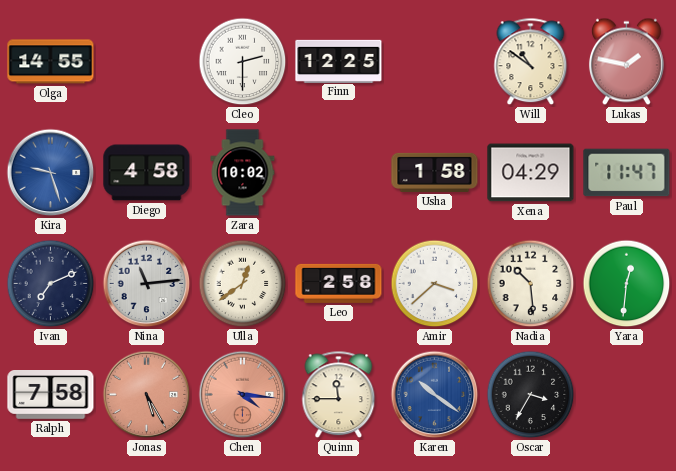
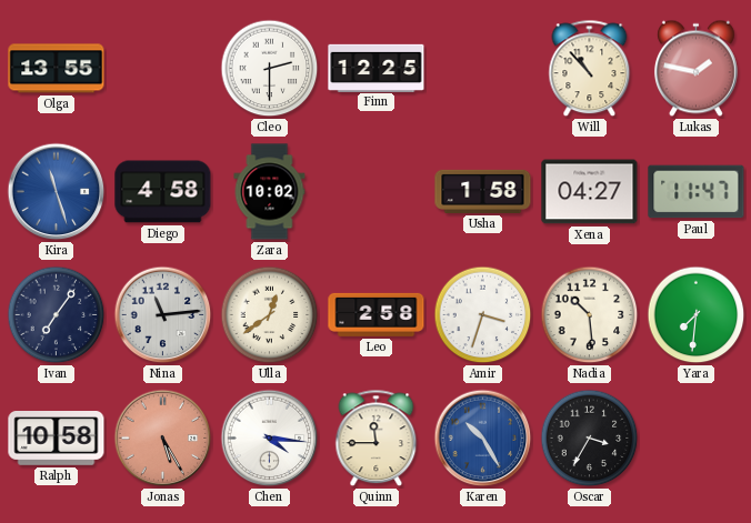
Olga: 14:55 -> 13:55
Will: 10:51 -> 10:53
Kira: 9:27 -> 11:27
Xena: 04:29 -> 04:27
Ivan: 7:11 -> 7:06
Amir: 3:38 -> 3:33
Yara: 12:31 -> 7:31
Ralph: 7:58 -> 10:58
Chen dial: salmon -> white
Karen: 10:21 -> 10:25
